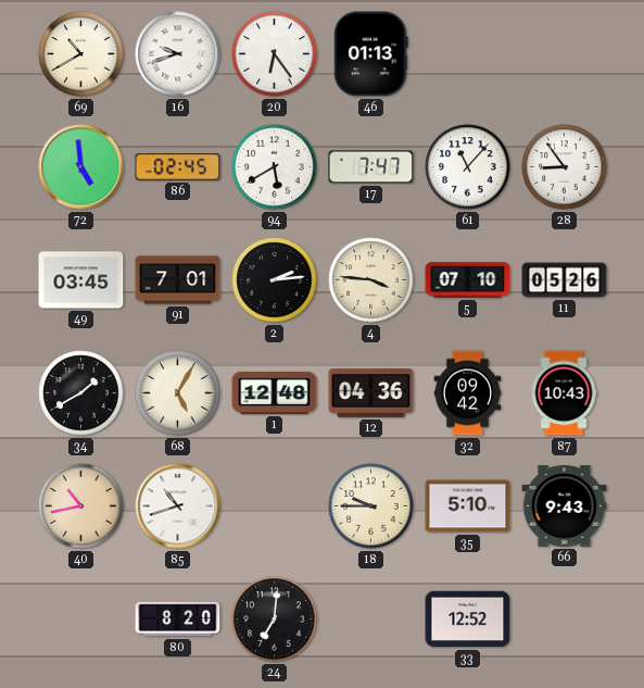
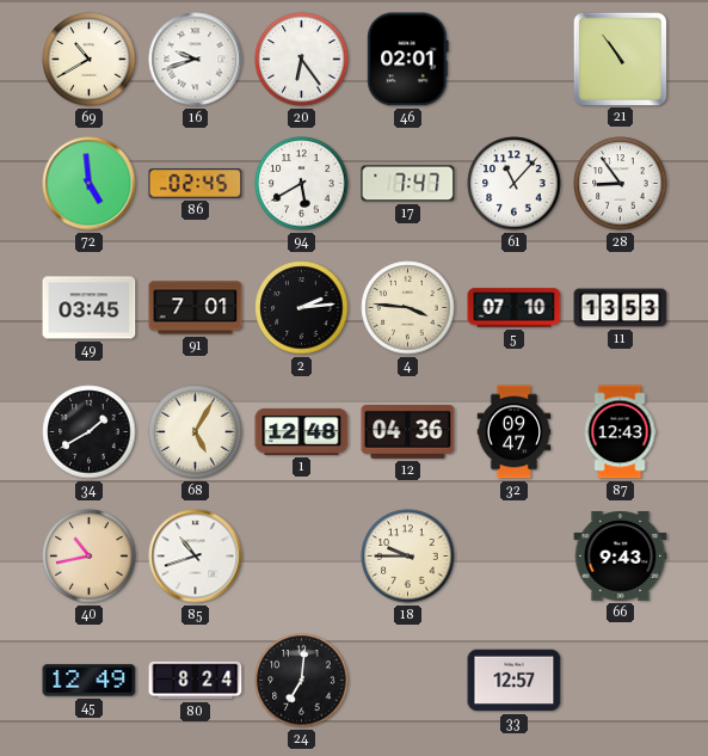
46: 01:13 -> 02:01
21: none -> 10:54
11: 05:26 -> 13:53
32: 09:42 -> 09:47
87: 10:43 -> 12:43
35: 5:10 -> none
45: none -> 12:49
80: 8:20 -> 8:24
33: 12:52 -> 12:57
